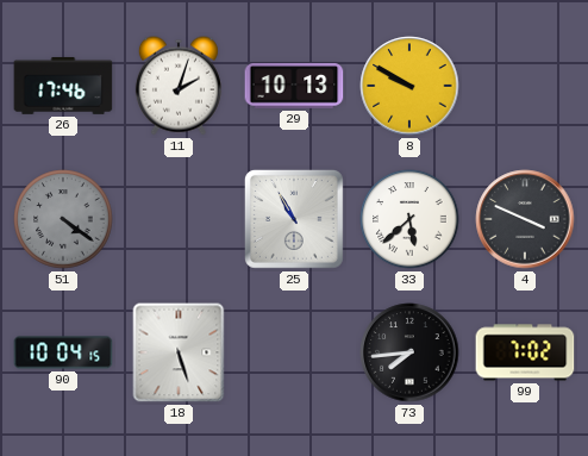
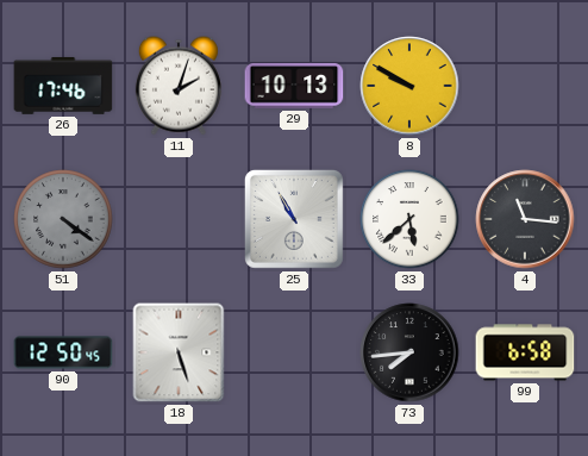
4: 3:49 -> 11:16
90: 10:04 -> 12:50
99: 7:02 -> 6:58
